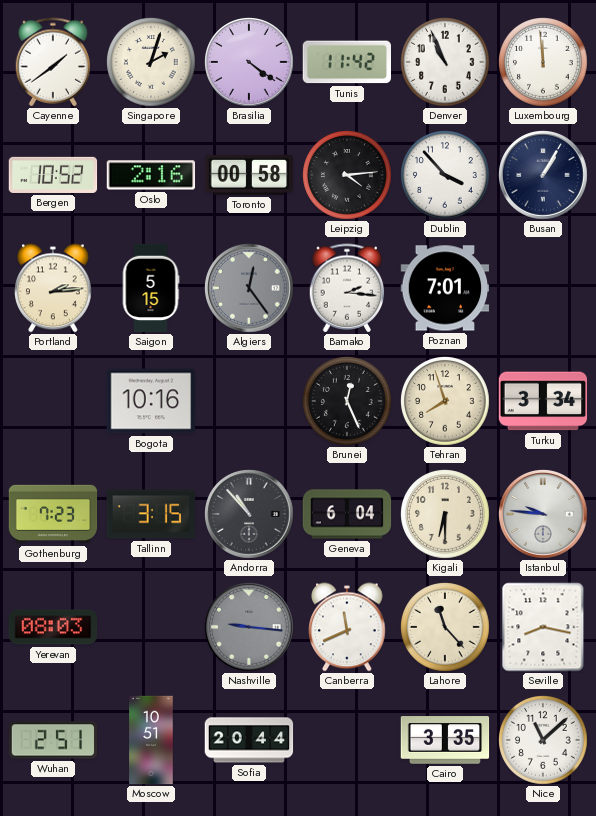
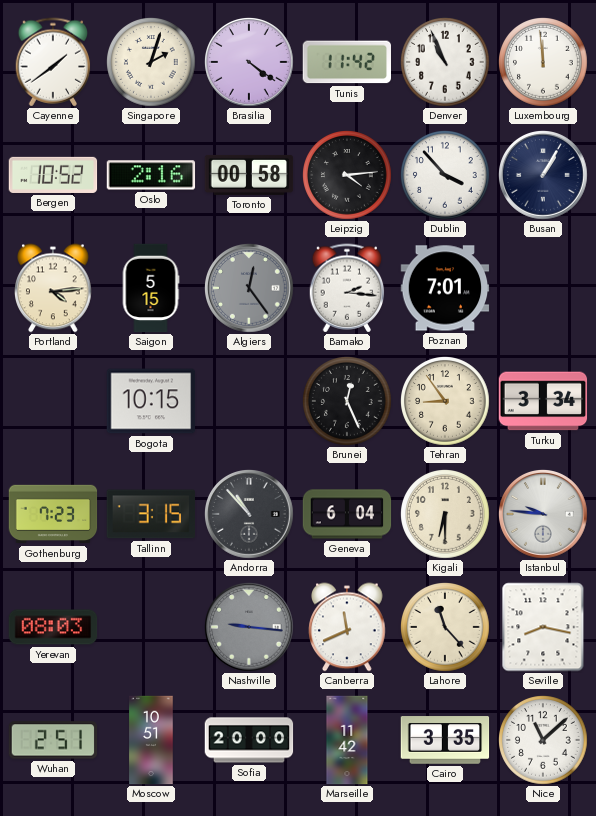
Portland: 2:14 -> 4:14
Bogota: 10:16 -> 10:15
Tehran: 7:57 -> 8:54
Sofia: 20:44 -> 20:00
Marseille: none -> 11:42
